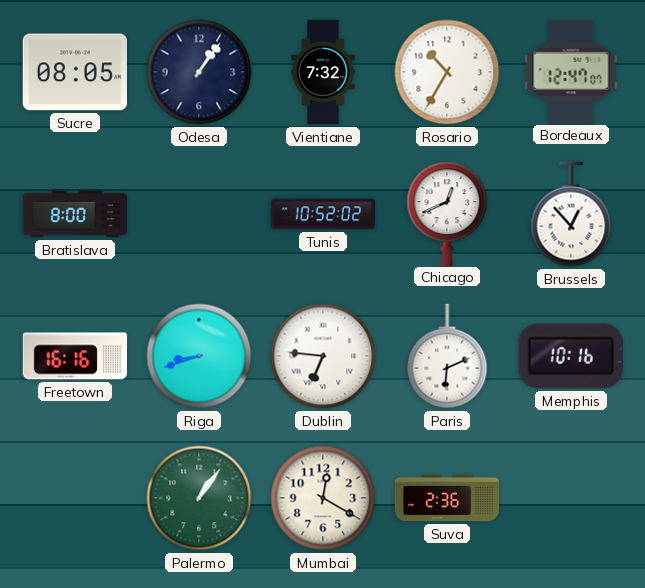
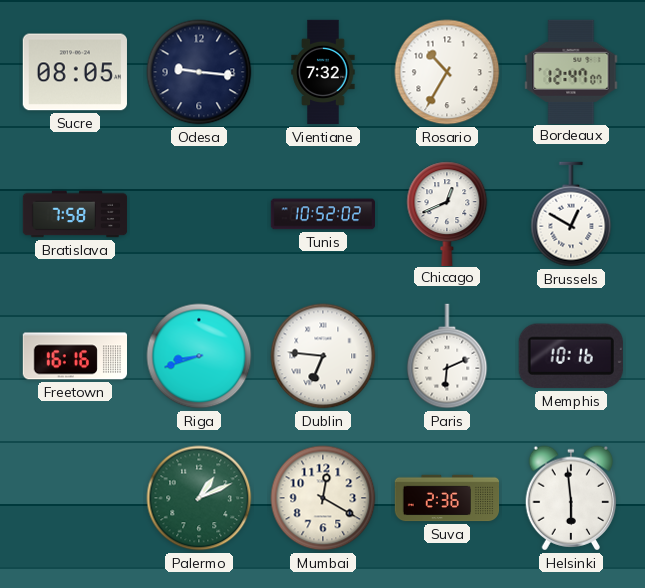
Odesa: 1:06 -> 9:16
Bratislava: 8:00 -> 7:58
Brussels: 12:53 -> 12:50
Palermo: 1:06 -> 1:11
Helsinki: none -> 5:59
